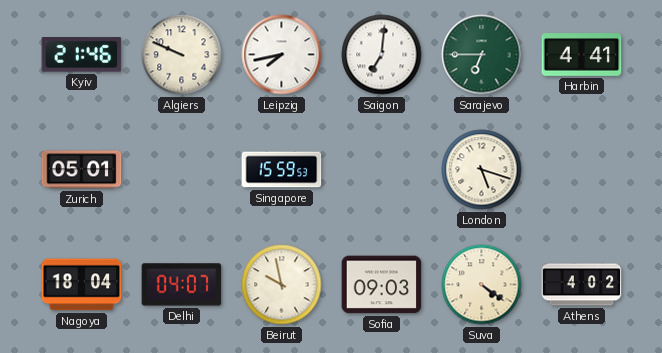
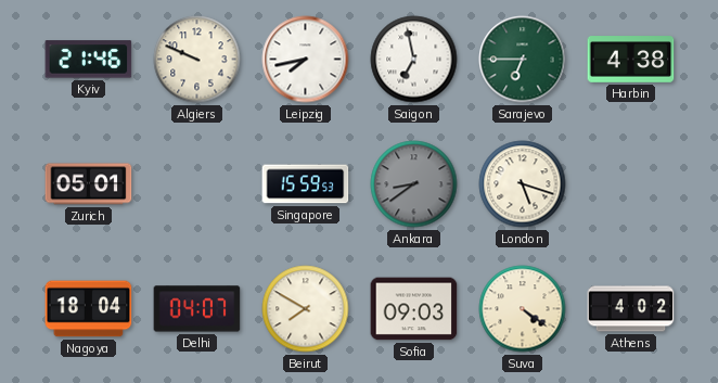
Saigon: 7:01 -> 6:58
Harbin: 4:41 -> 4:38
Ankara: none -> 8:39
Beirut: 9:58 -> 7:50
